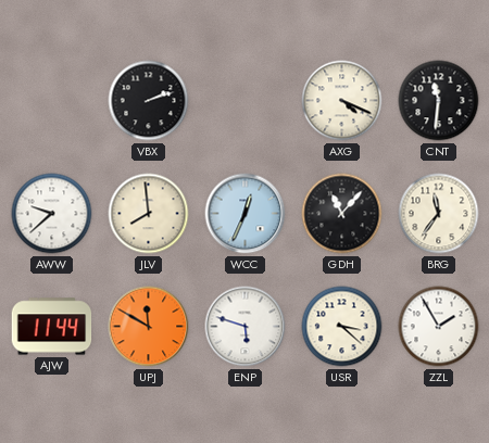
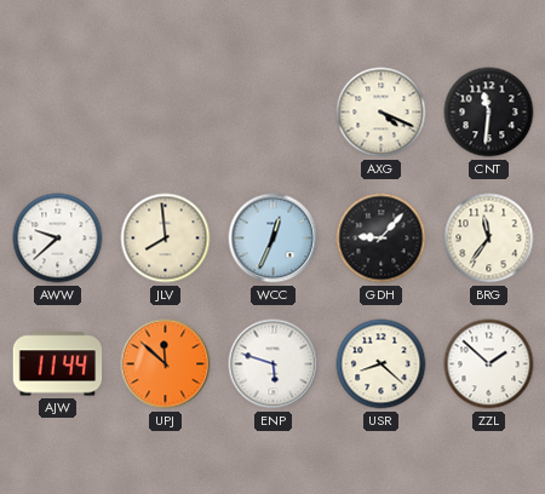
VBX: 2:12 -> none
GDH: 11:07 -> 9:07
UPJ: 11:50 -> 11:52
USR: 3:22 -> 8:22
ZZL: 1:55 -> 1:52
